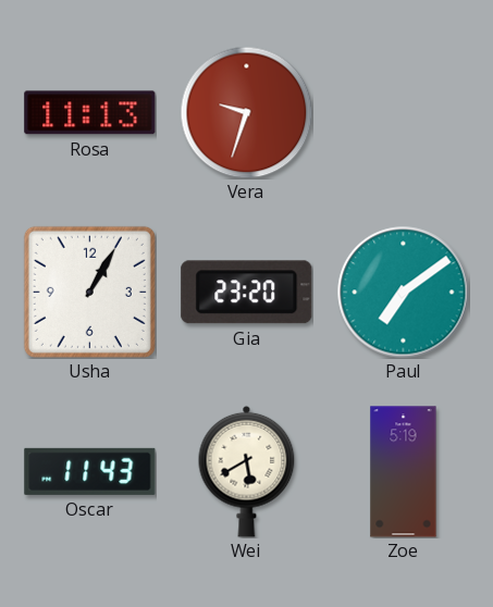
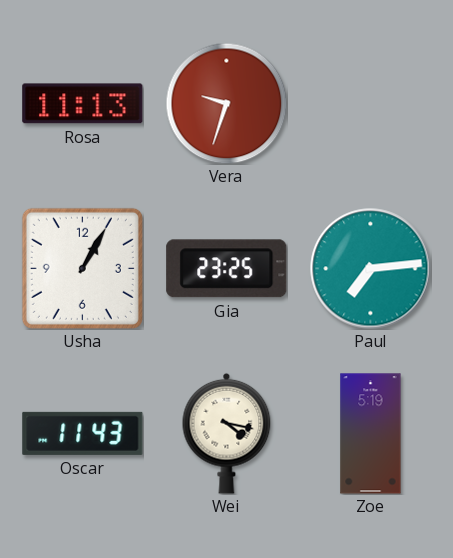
Gia: 23:20 -> 23:25
Paul: 7:09 -> 7:14
Wei: 5:40 -> 4:17
